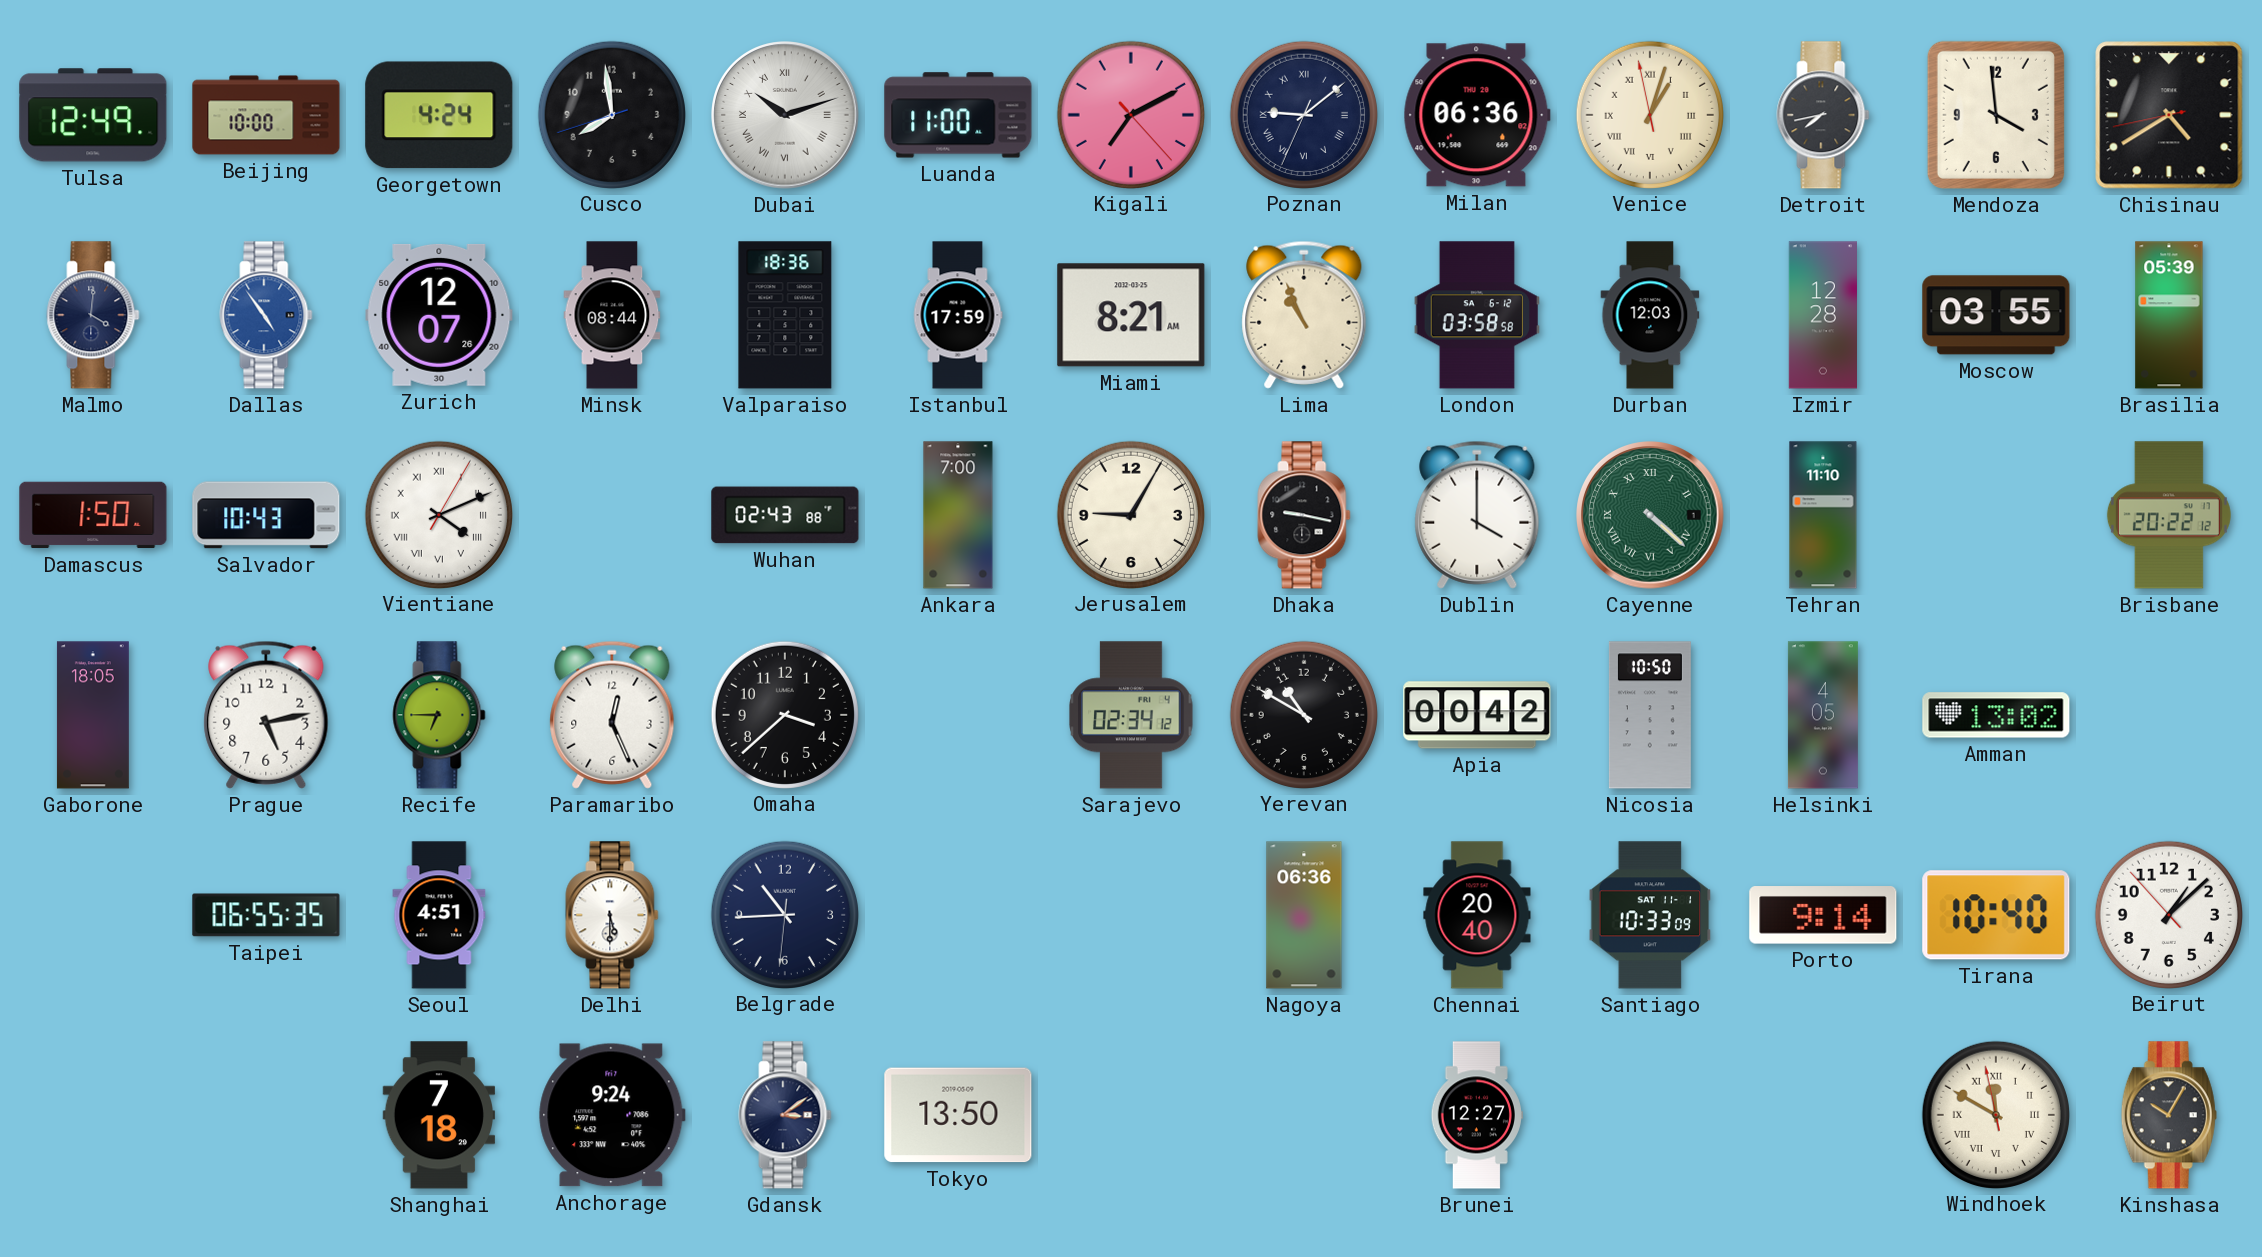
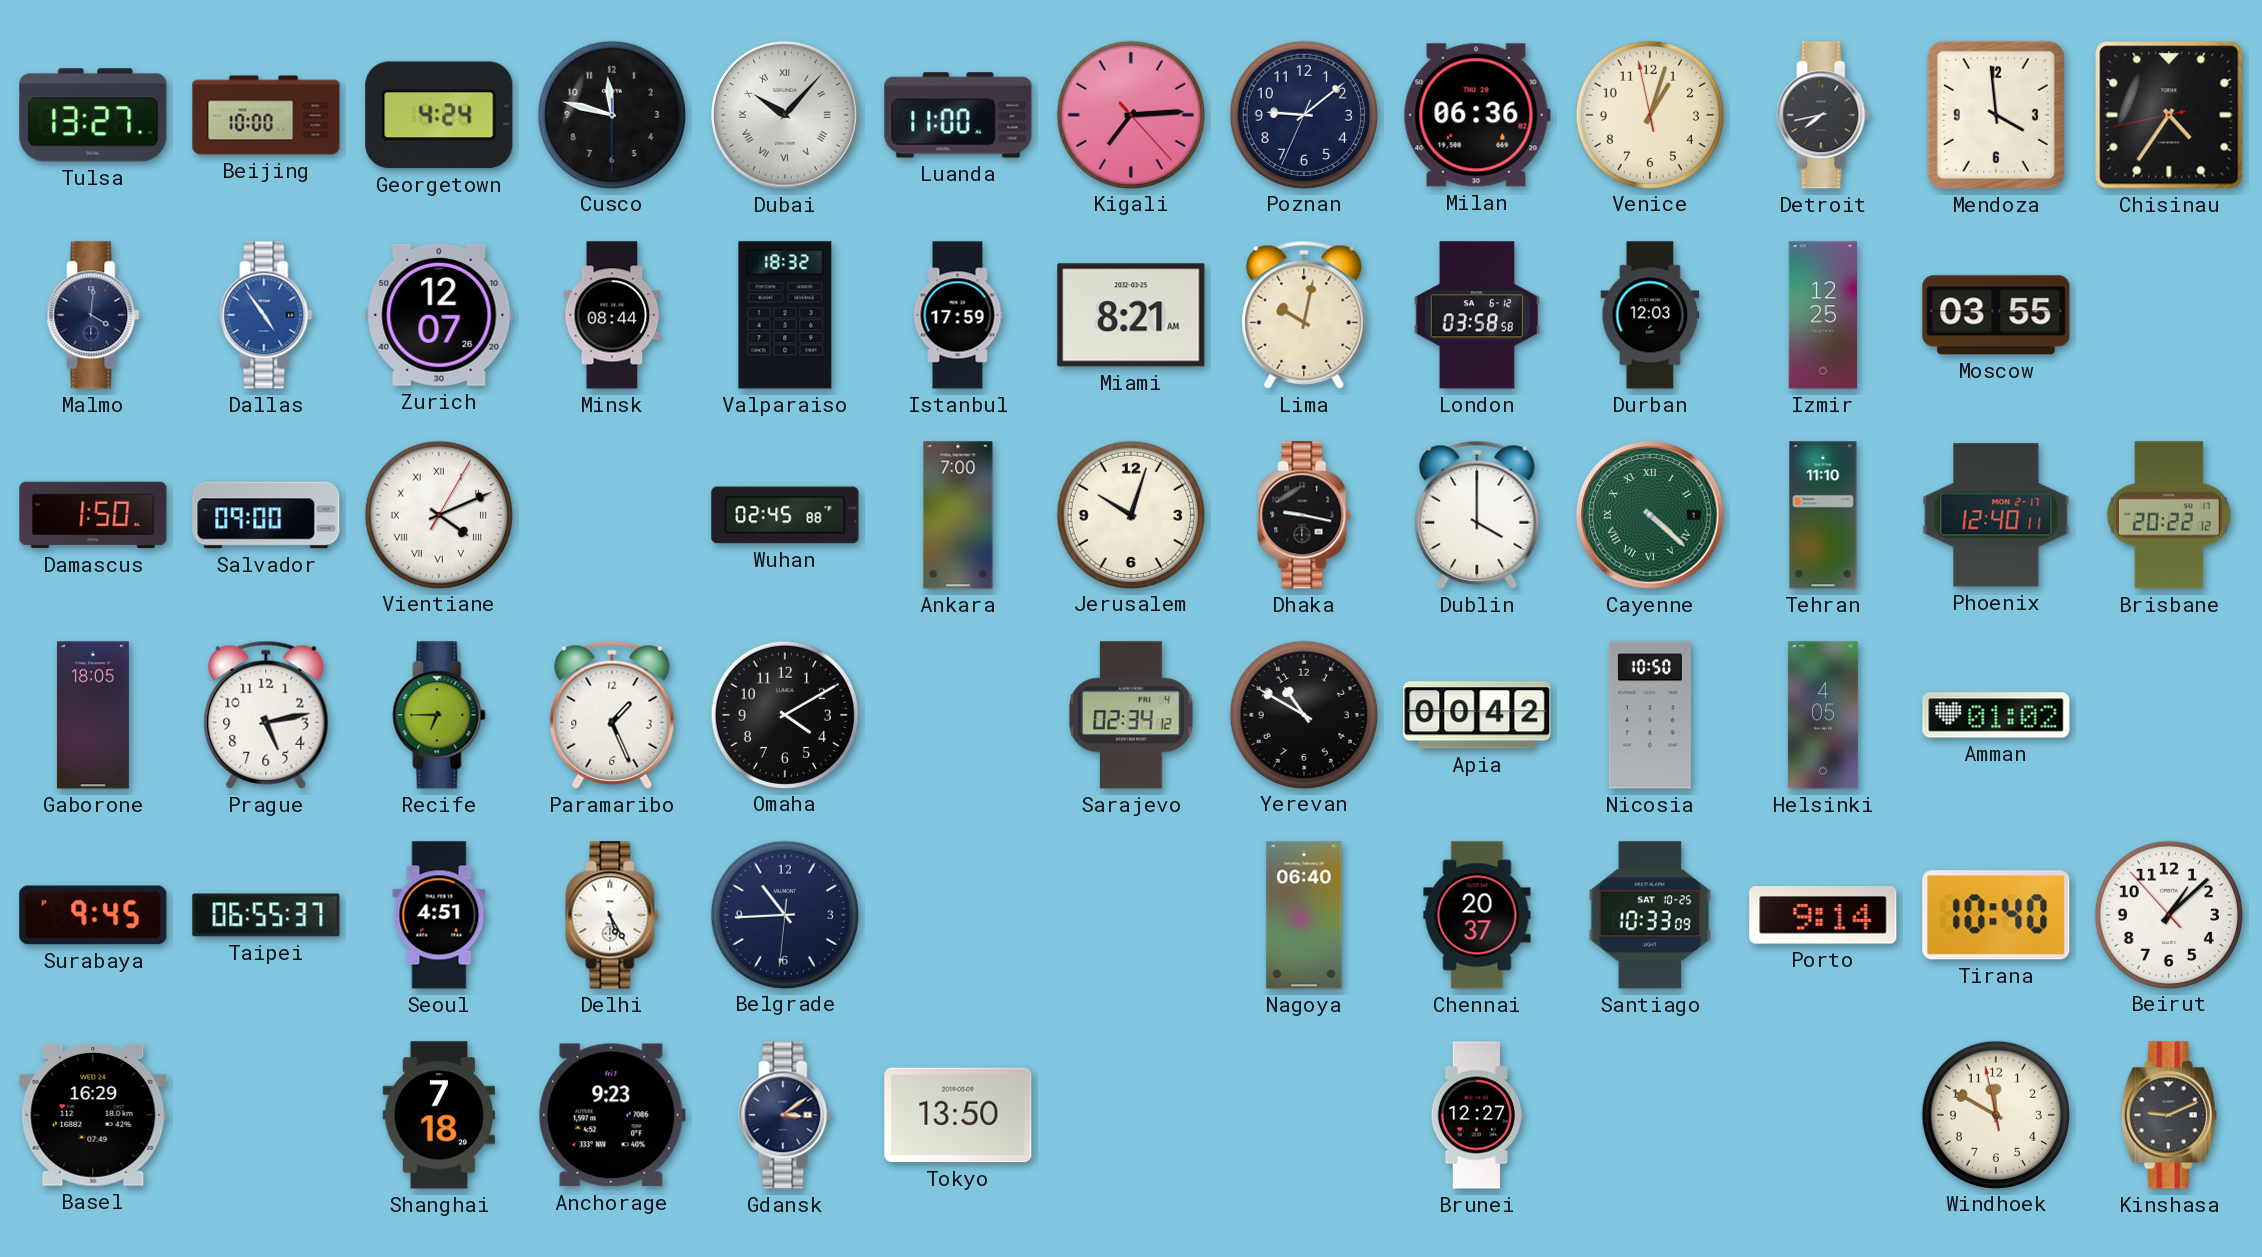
Tulsa: 12:49 -> 13:27
Cusco: 7:58 -> 11:47
Dubai: 10:12 -> 10:07
Kigali: 7:10 -> 7:14
Poznan numerals: Roman -> Arabic
Venice numerals: Roman -> Arabic
Chisinau: 4:39 -> 4:35
Valparaiso: 18:36 -> 18:32
Lima: 10:56 -> 10:02
Izmir: 12:28 -> 12:25
Brasilia: 05:39 -> none
Salvador: 10:43 -> 09:00
Wuhan: 02:43 -> 02:45
Jerusalem: 9:05 -> 10:03
Phoenix: none -> 12:40
Paramaribo: 12:26 -> 1:26
Omaha: 3:38 -> 4:10
Amman: 13:02 -> 01:02
Surabaya: none -> 9:45
Taipei: 06:55:35 -> 06:55:37
Delhi: 5:30 -> 5:25
Nagoya: 06:36 -> 06:40
Chennai: 20:40 -> 20:37
Santiago date: SAT 11-1 -> SAT 10-25
Basel: none -> 16:29
Anchorage: 9:24 -> 9:23
Windhoek numerals: Roman -> Arabic
Kinshasa: 10:05 -> 9:11
